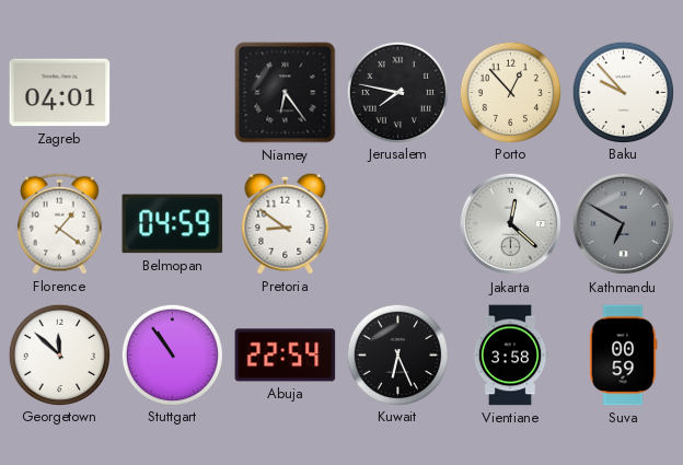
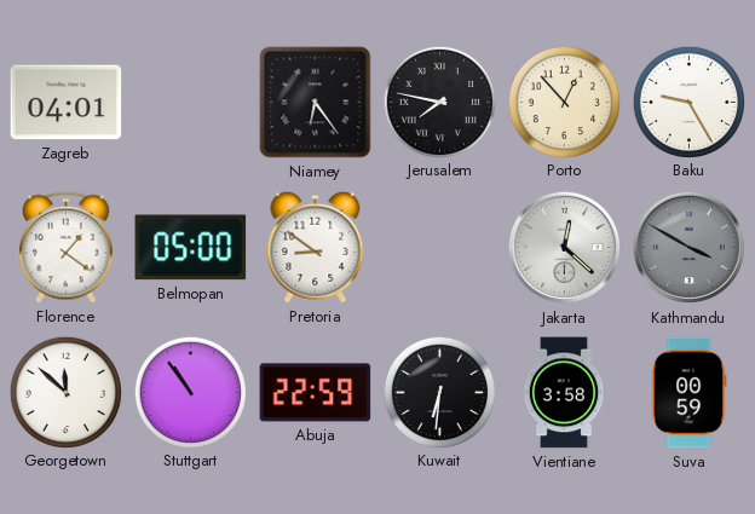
Baku: 9:53 -> 9:25
Belmopan: 04:59 -> 05:00
Kathmandu: 6:50 -> 3:50
Abuja: 22:54 -> 22:59
Kuwait: 6:26 -> 6:31
